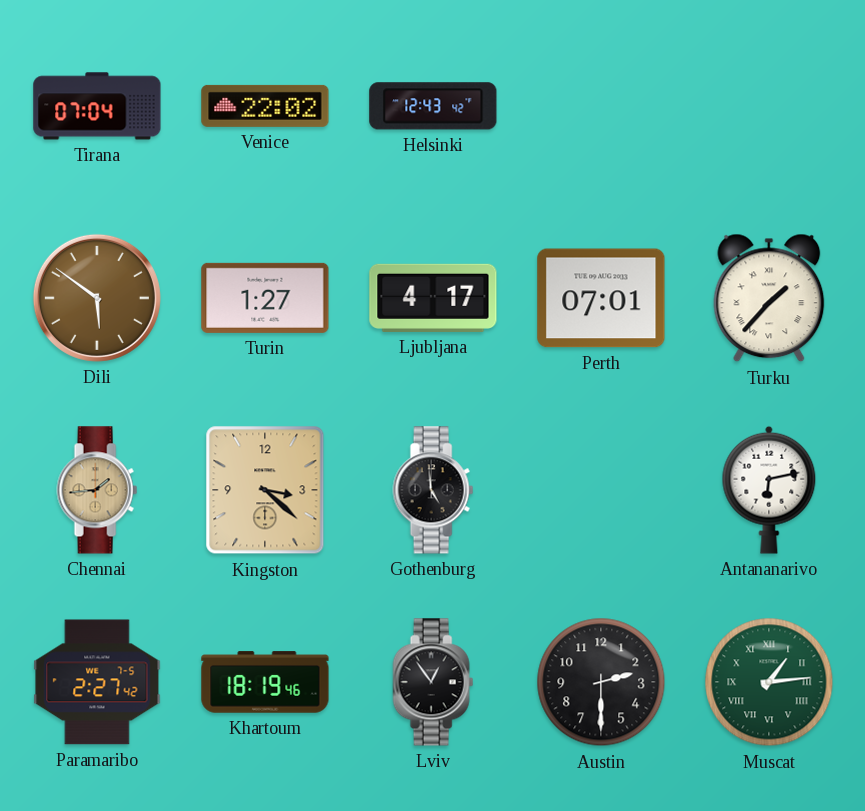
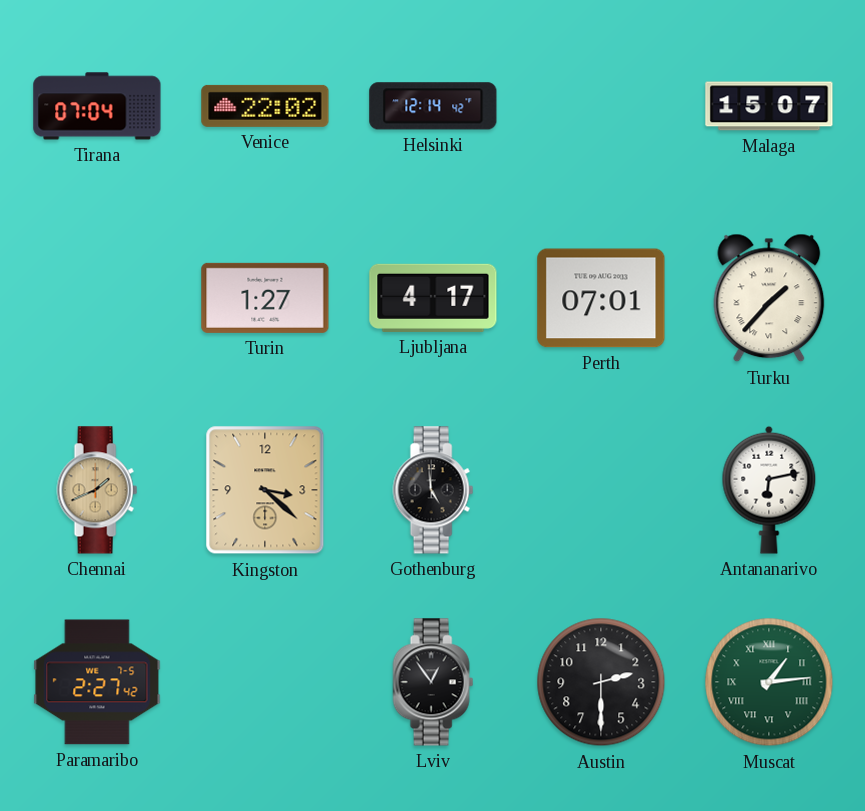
Helsinki: 12:43 -> 12:14
Malaga: none -> 15:07
Dili: 5:51 -> none
Chennai: 1:44 -> 1:41
Khartoum: 18:19 -> none
